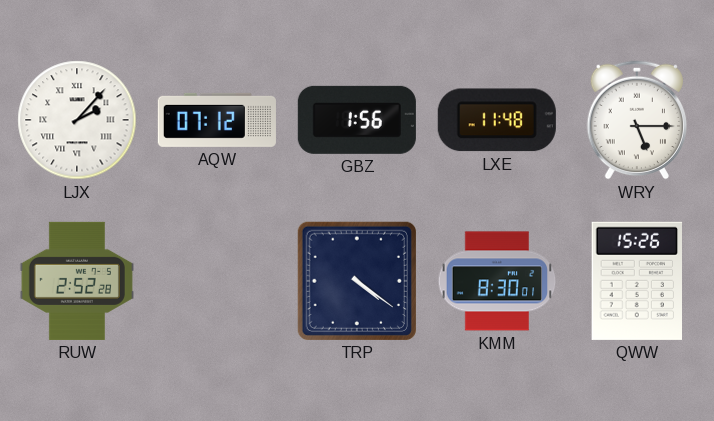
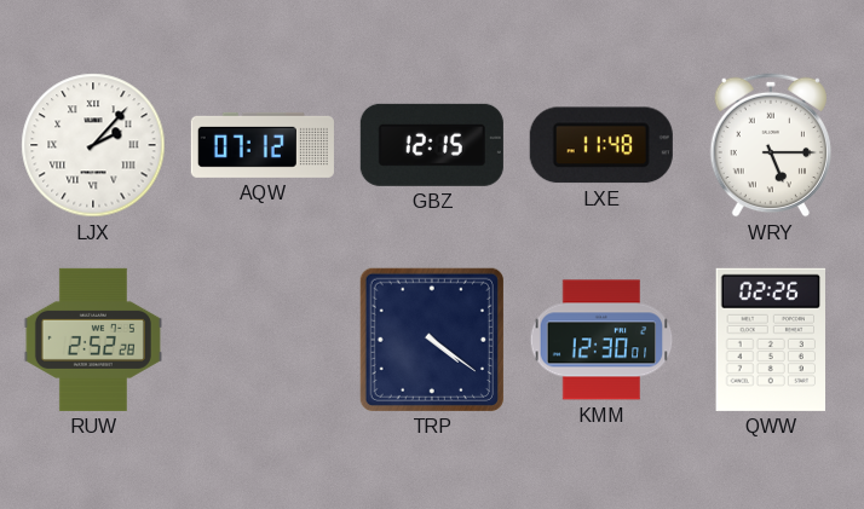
GBZ: 1:56 -> 12:15
KMM: 8:30 -> 12:30
QWW: 15:26 -> 02:26
